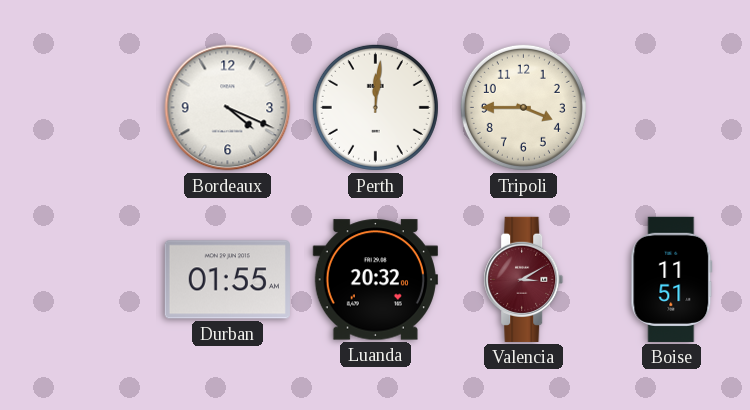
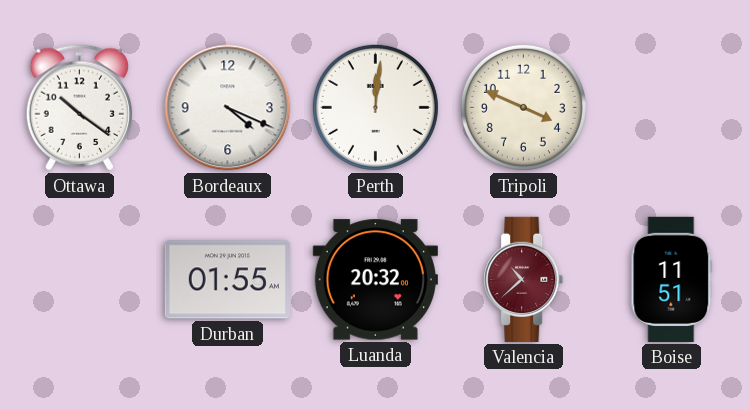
Ottawa: none -> 10:21
Tripoli: 3:45 -> 3:49
Valencia: 3:10 -> 10:38
